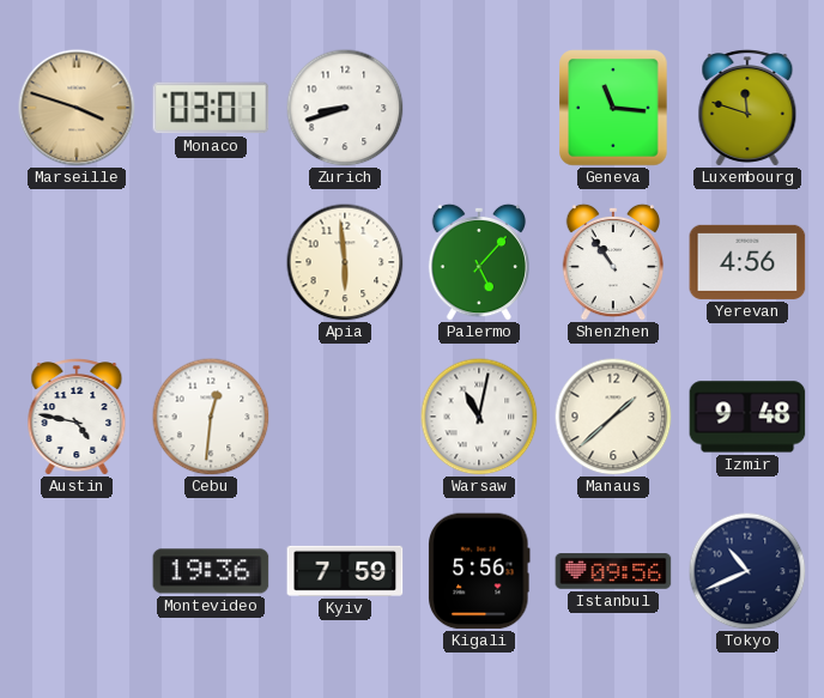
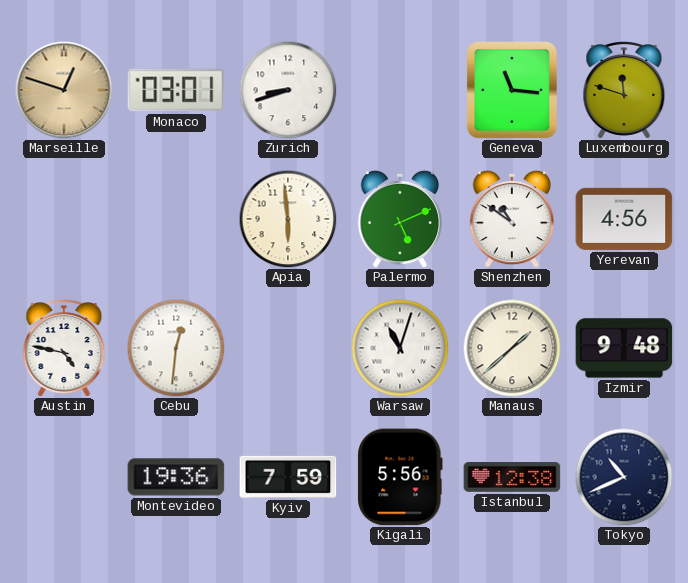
Marseille: 3:48 -> 12:48
Palermo: 5:07 -> 5:11
Shenzhen: 10:54 -> 10:51
Warsaw: 11:02 -> 11:03
Istanbul: 09:56 -> 12:38
